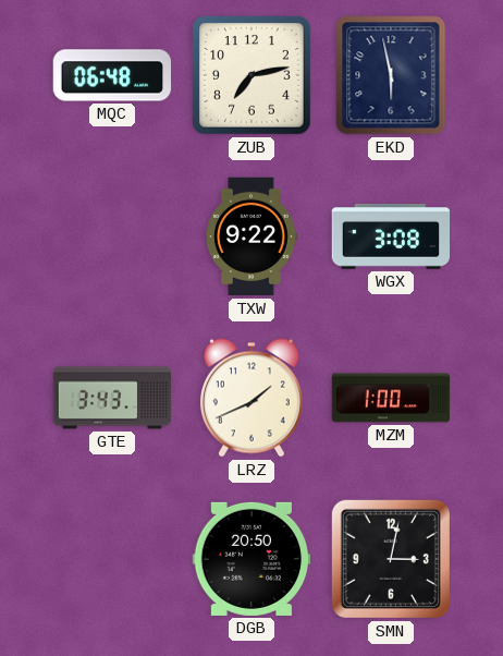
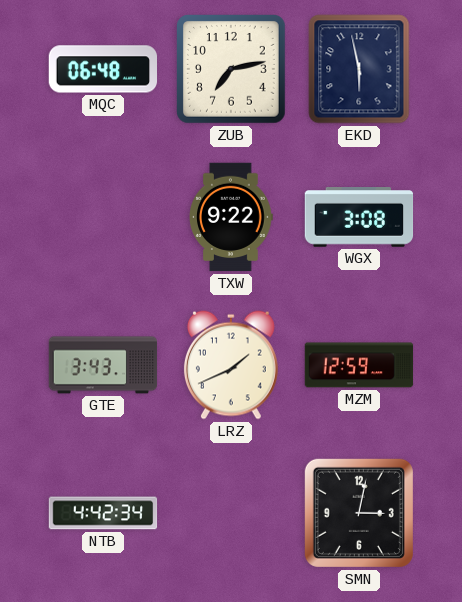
MZM: 1:00 -> 12:59
NTB: none -> 4:42
DGB: 20:50 -> none
